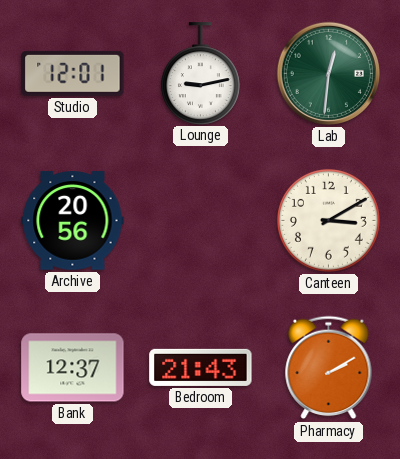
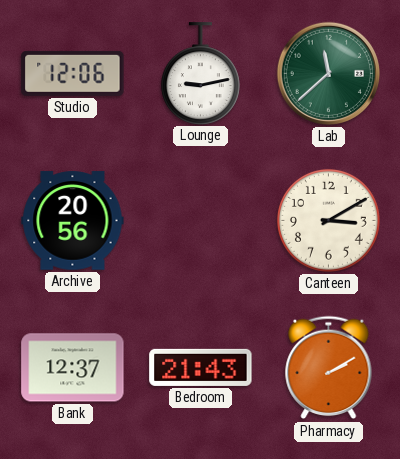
Studio: 12:01 -> 12:06
Lab: 12:31 -> 11:38
